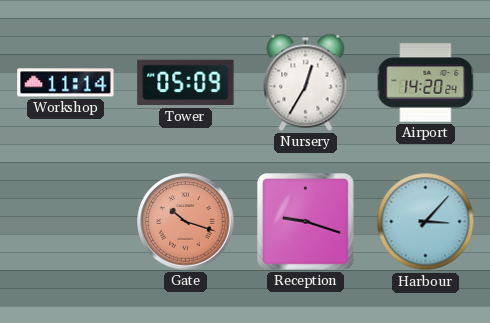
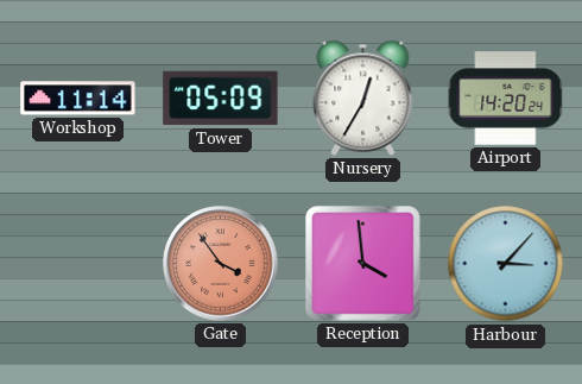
Gate: 10:18 -> 3:54
Reception: 9:18 -> 3:59
